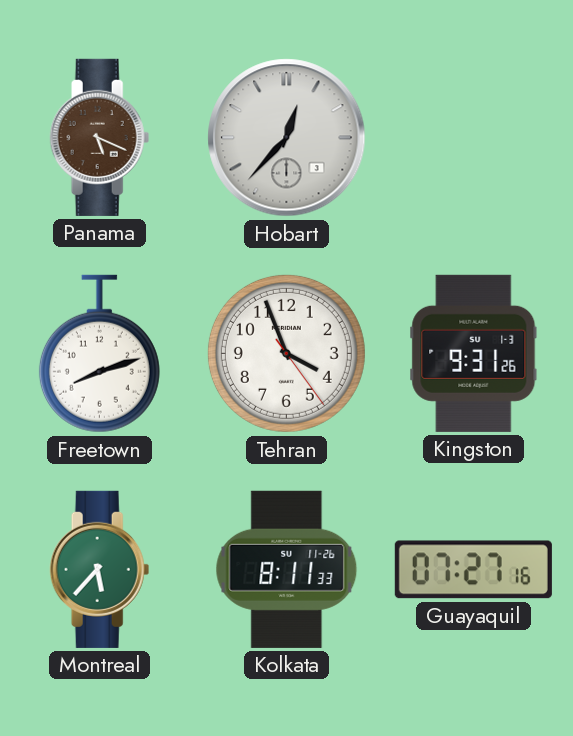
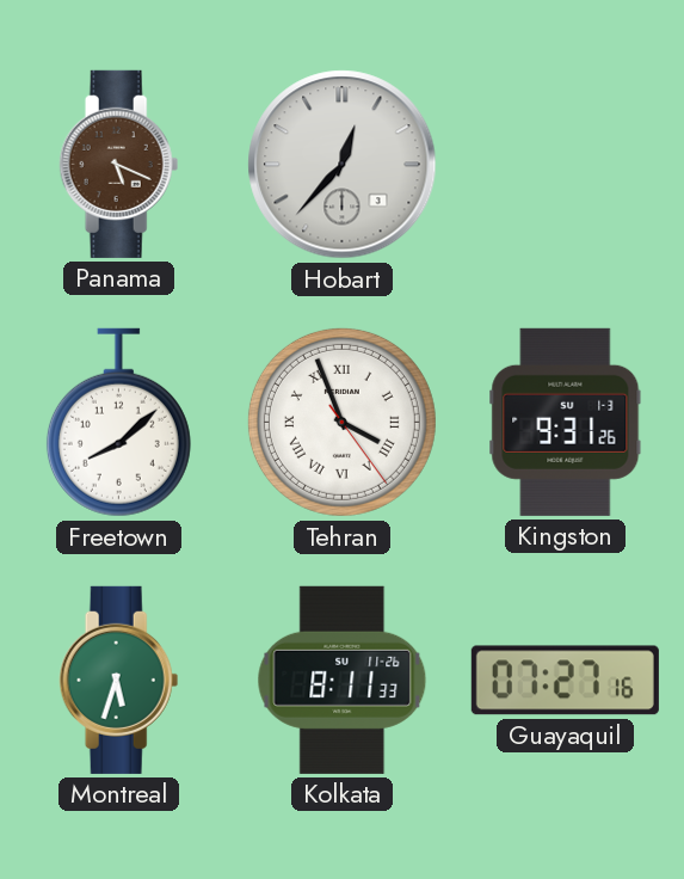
Freetown: 8:12 -> 8:08
Tehran numerals: Arabic -> Roman
Montreal: 5:37 -> 5:33
